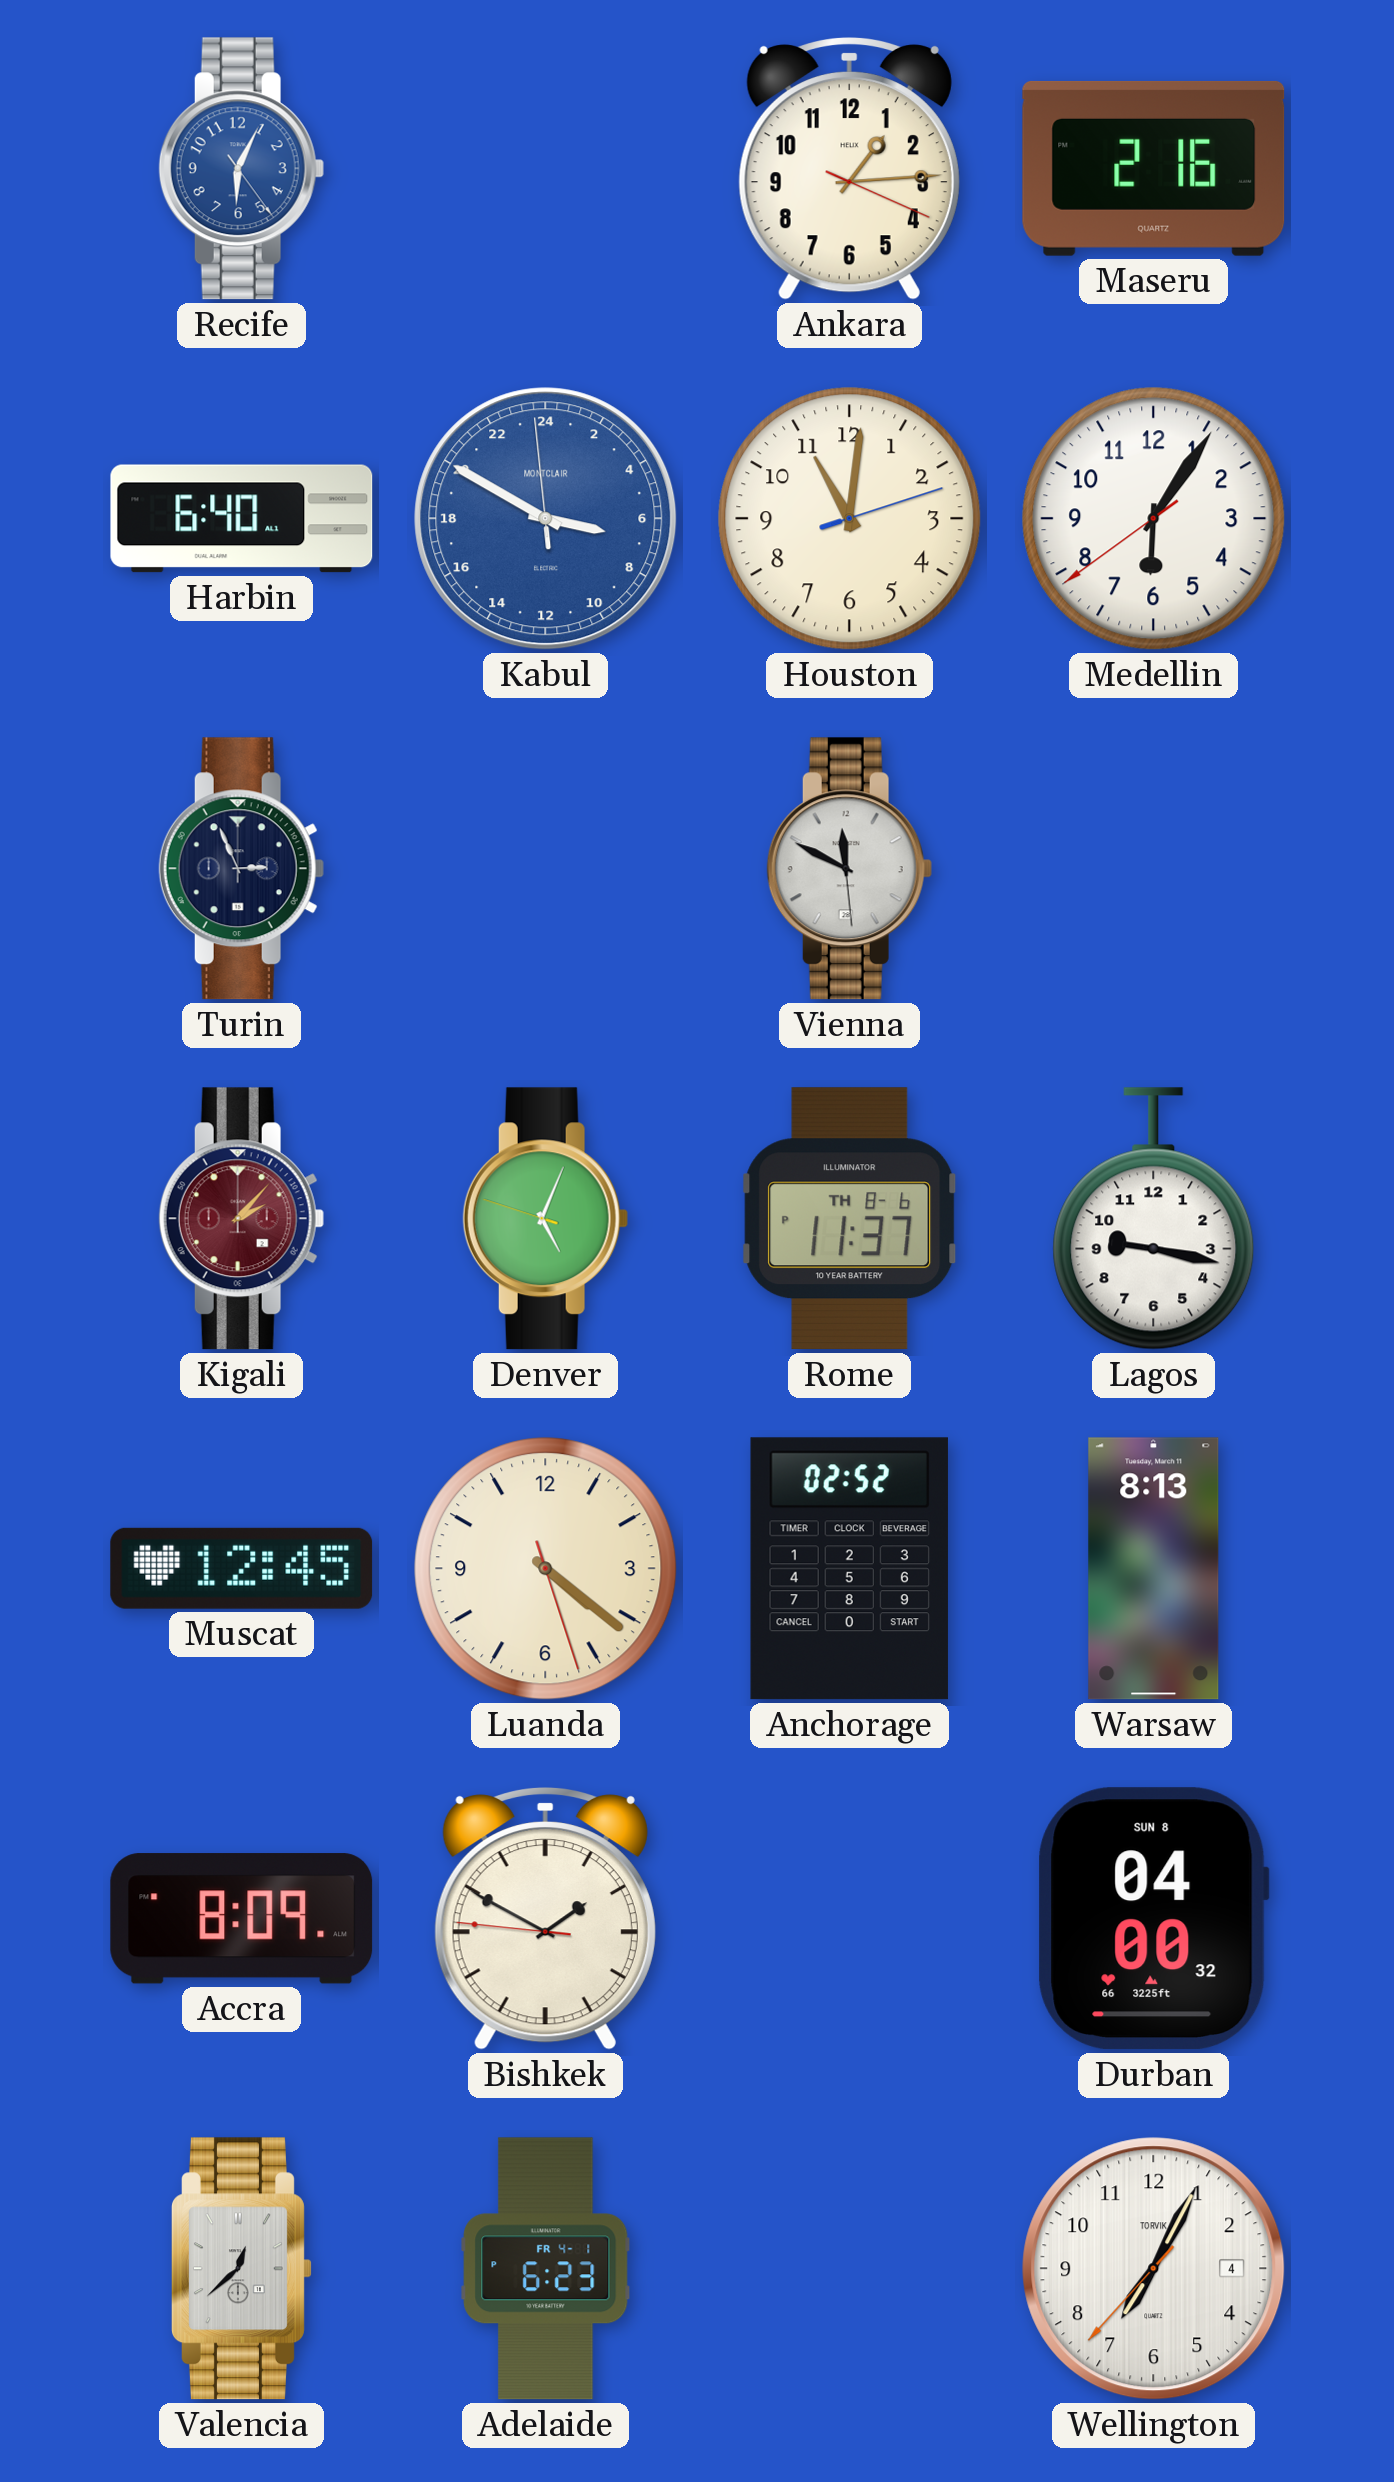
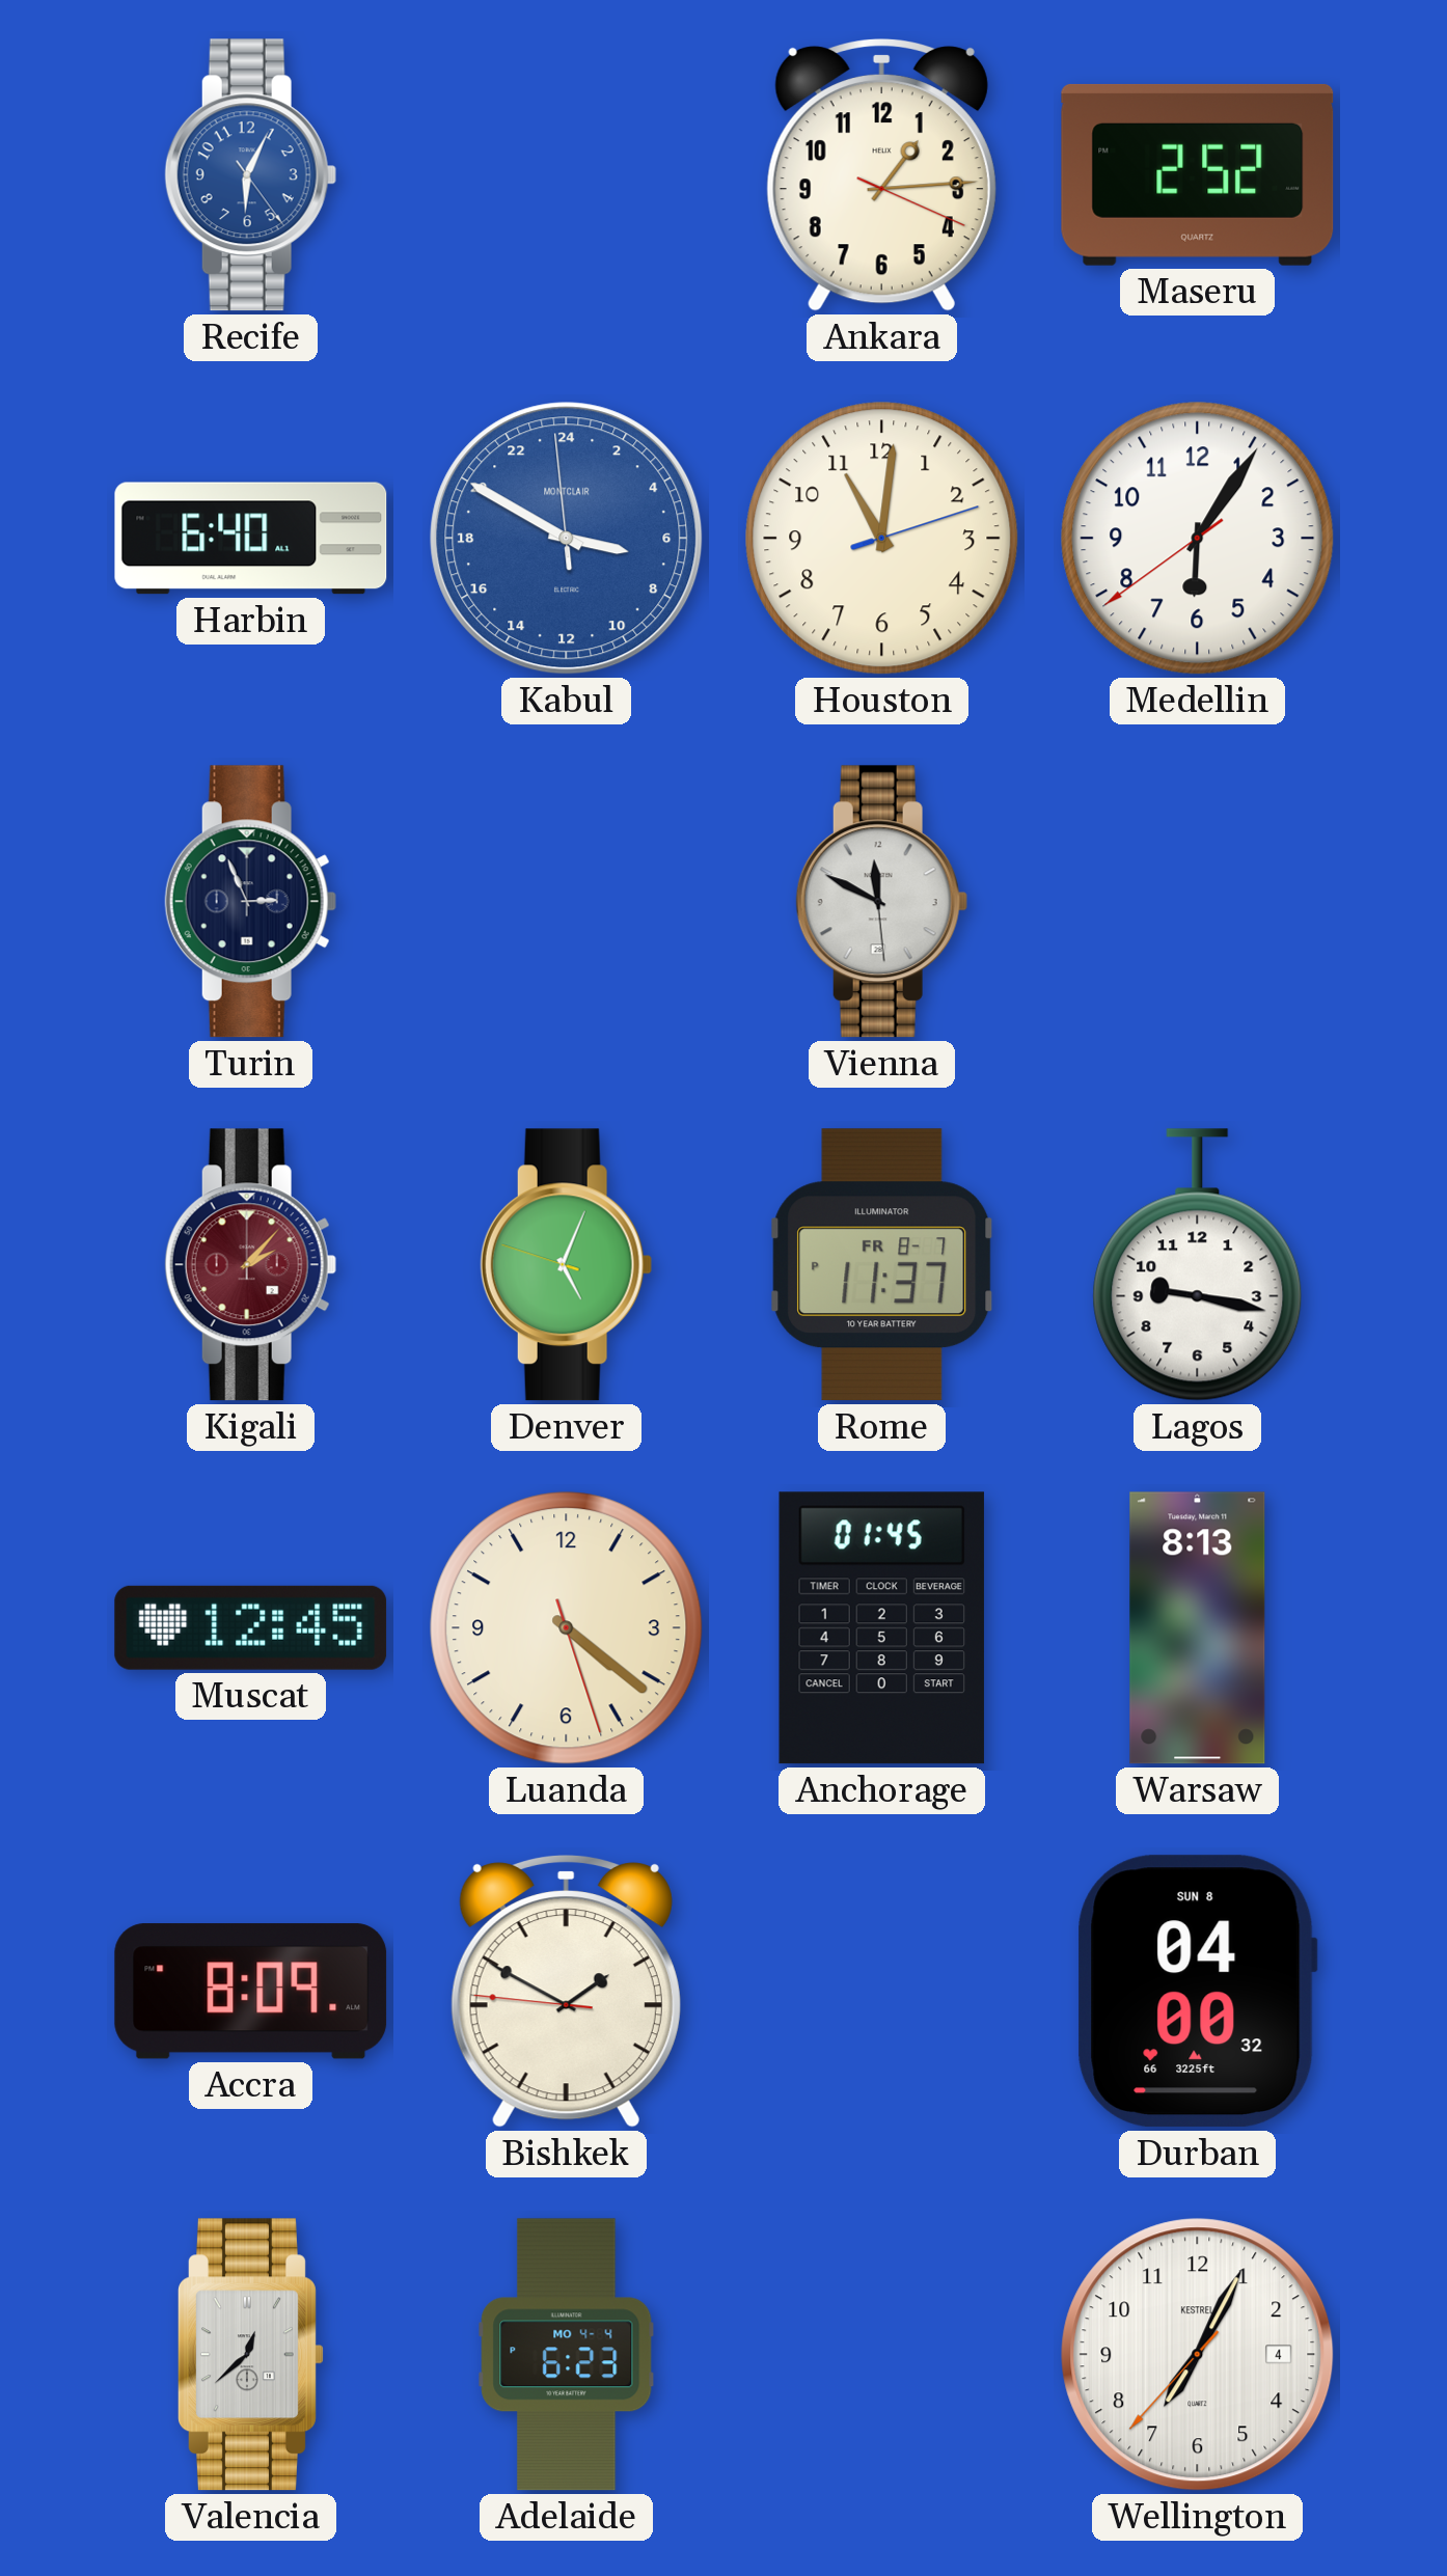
Maseru: 2:16 -> 2:52
Rome date: TH 8-6 -> FR 8-7
Anchorage: 02:52 -> 01:45
Adelaide date: FR 4-1 -> MO 4-4
Wellington brand: TORVIK -> KESTREL
